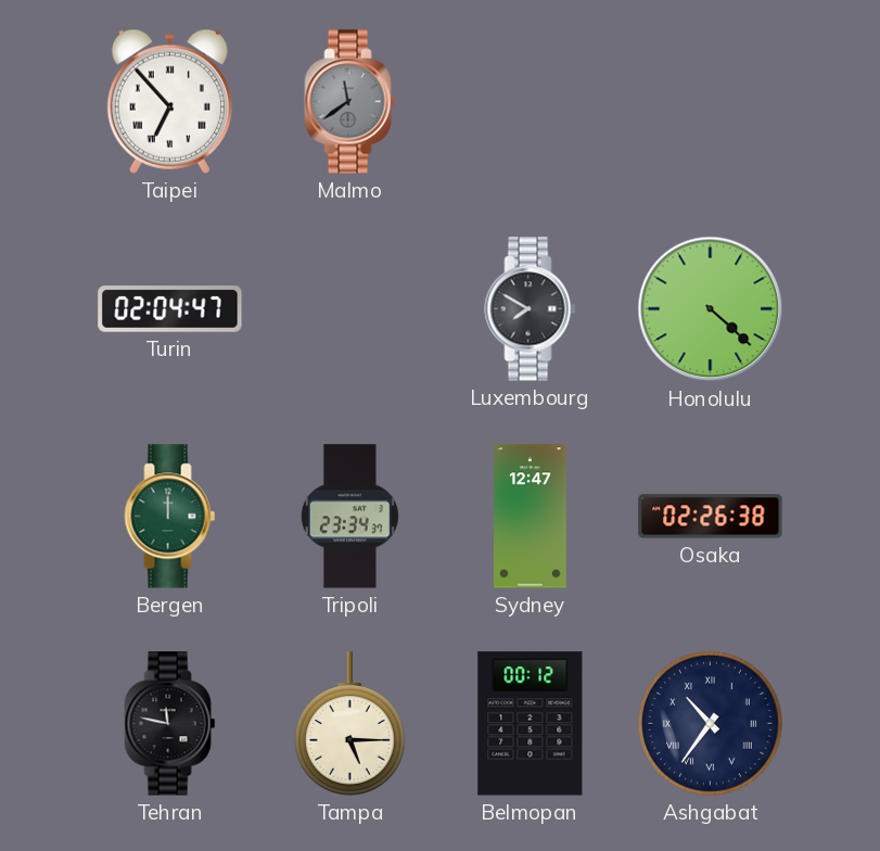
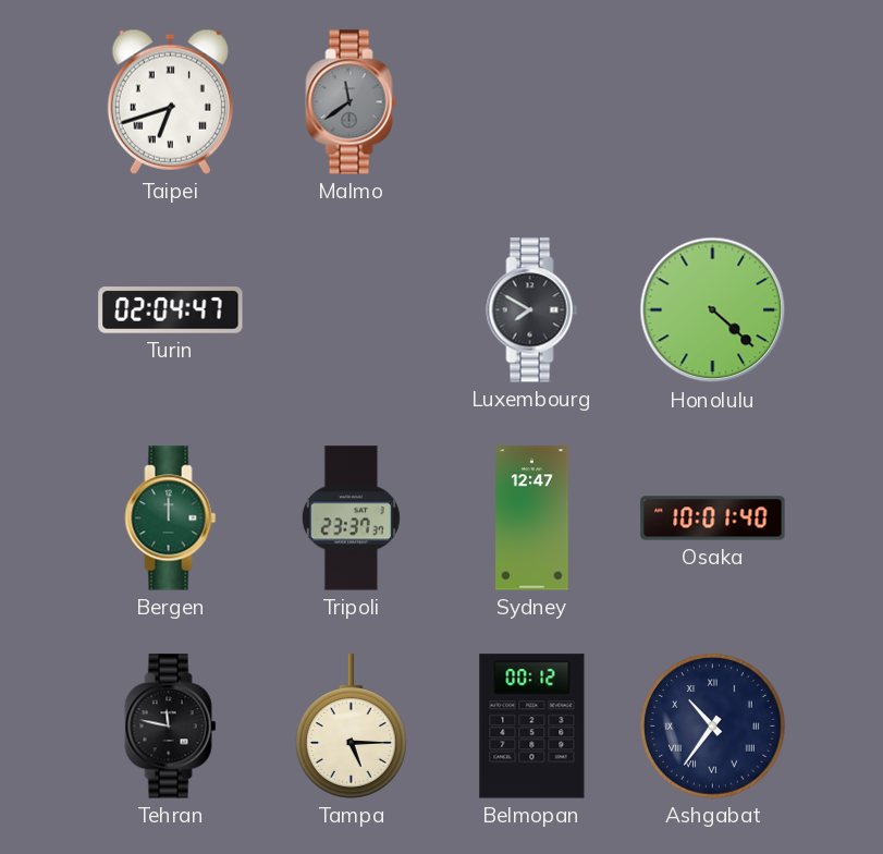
Taipei: 6:53 -> 6:42
Tripoli: 23:34 -> 23:37
Osaka: 02:26 -> 10:01
